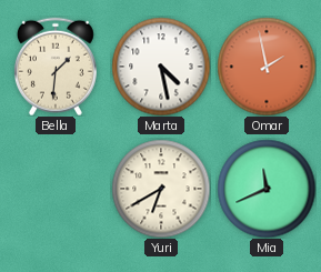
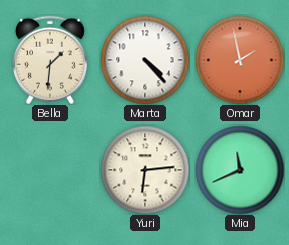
Marta: 4:28 -> 4:23
Yuri: 6:40 -> 6:14
